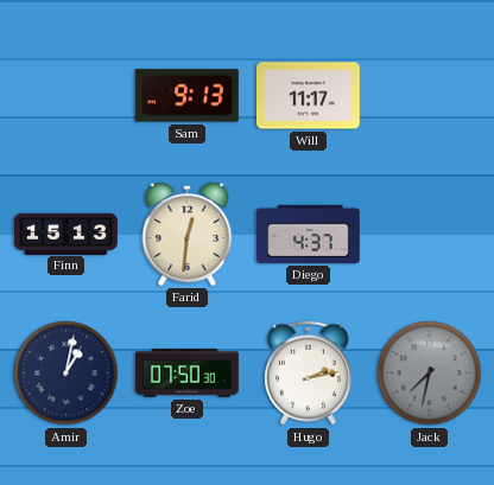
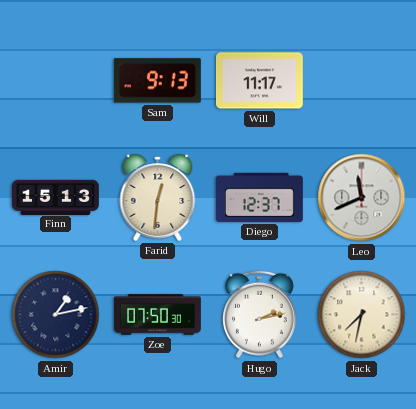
Diego: 4:37 -> 12:37
Leo: none -> 11:41
Amir: 1:02 -> 1:13
Jack dial: grey -> cream
